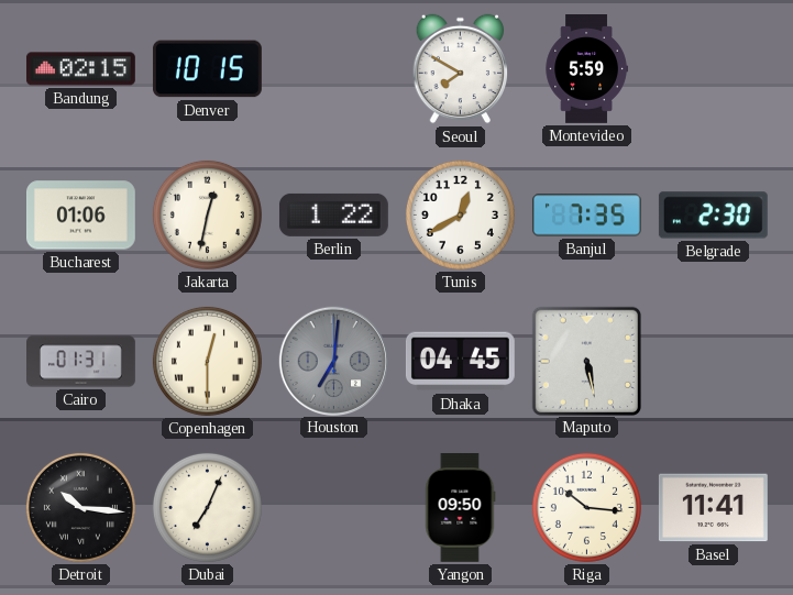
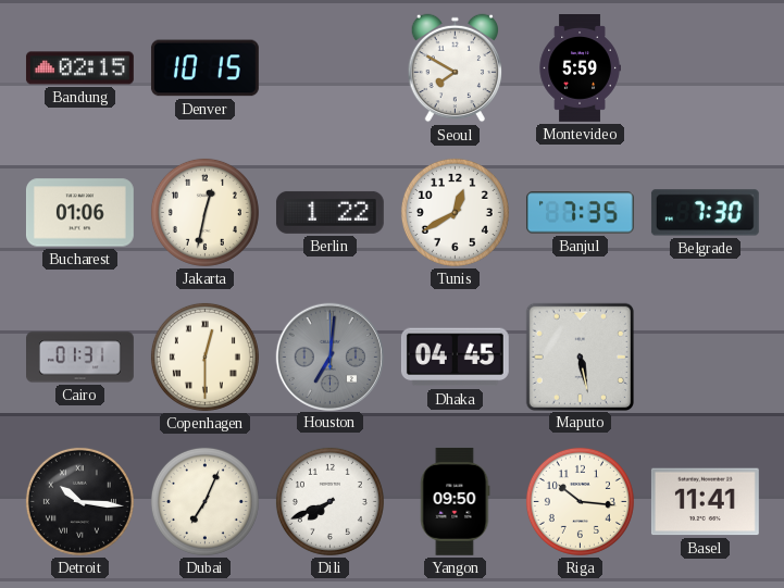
Belgrade: 2:30 -> 7:30
Dili: none -> 7:41
